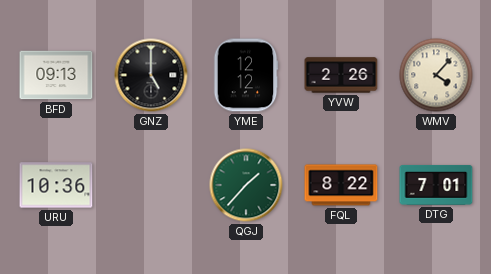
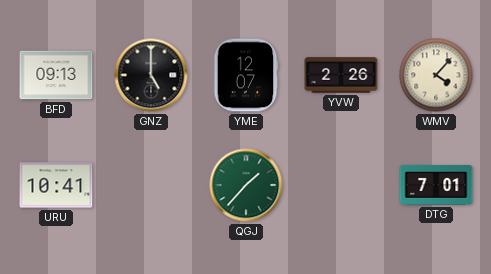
YME: 12:12 -> 12:07
URU: 10:36 -> 10:41
FQL: 8:22 -> none
